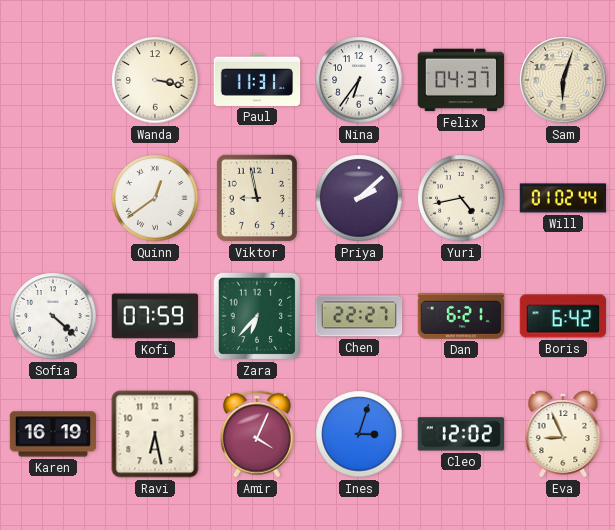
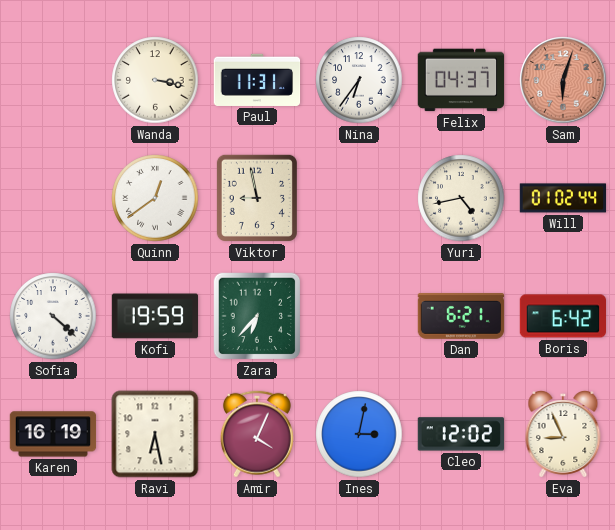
Sam dial: cream -> salmon
Priya: 2:08 -> none
Kofi: 07:59 -> 19:59
Chen: 22:27 -> none
Ines: 3:03 -> 3:02
